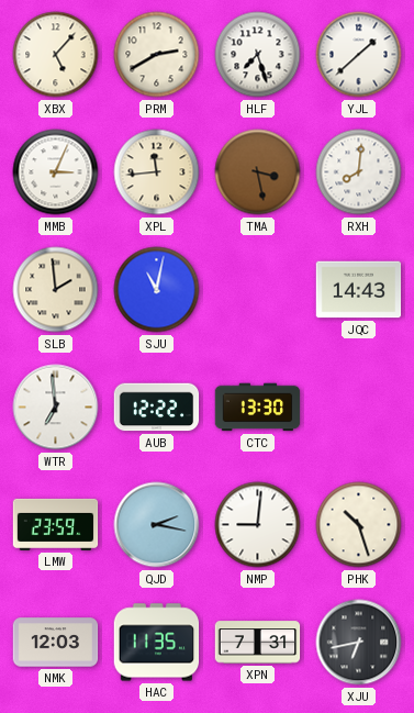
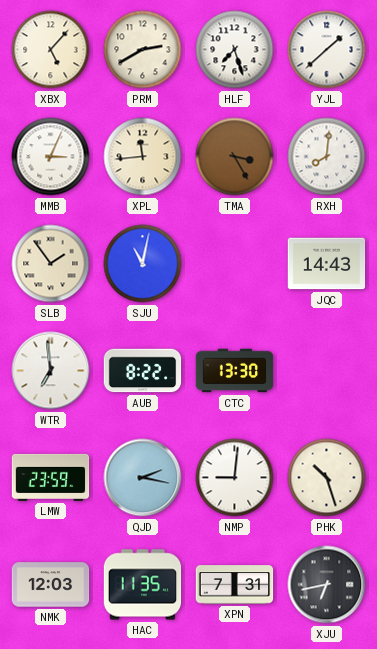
TMA: 3:28 -> 3:25
SLB: 1:59 -> 1:54
AUB: 12:22 -> 8:22
